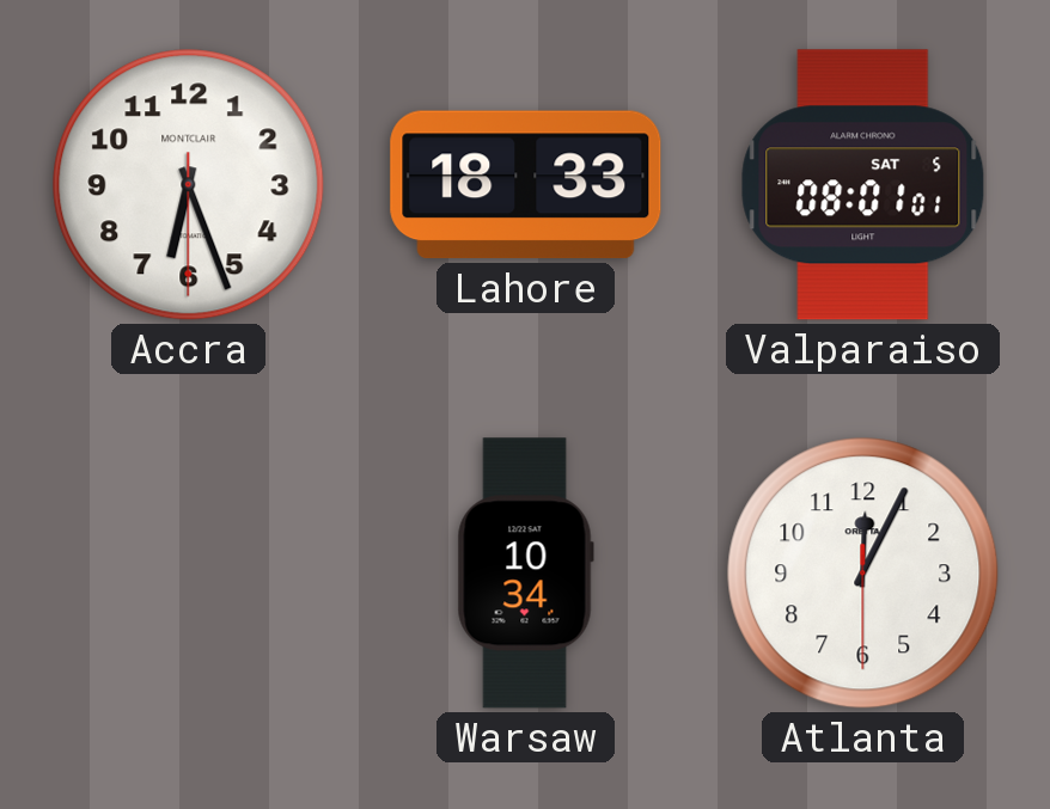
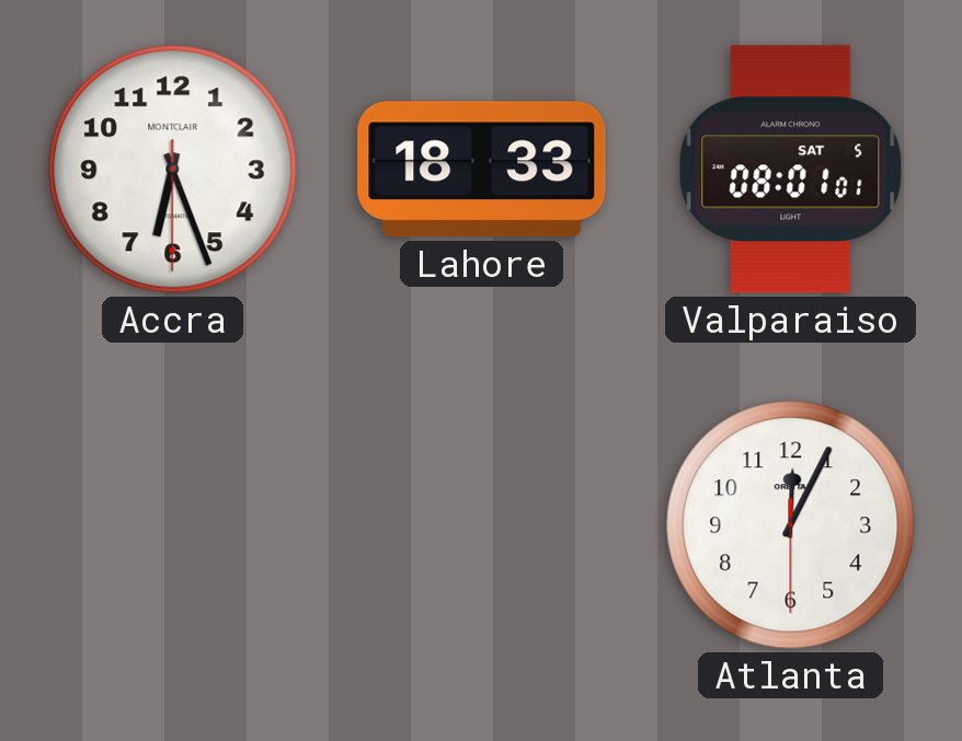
Warsaw: 10:34 -> none
